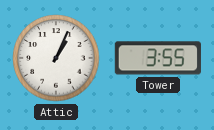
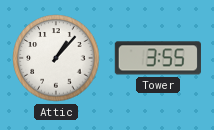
Attic: 1:04 -> 1:07
